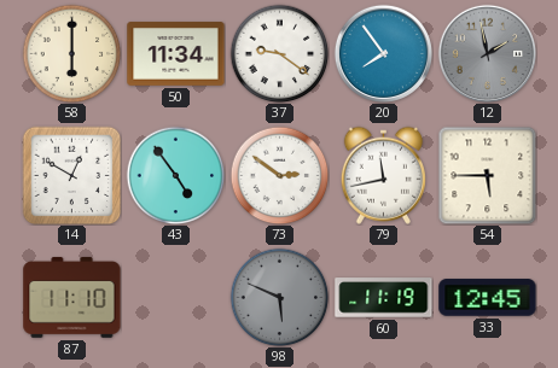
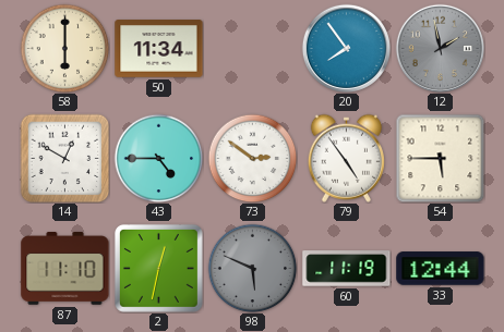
37: 9:21 -> none
43: 4:54 -> 4:45
79: 11:43 -> 4:54
2: none -> 12:32
33: 12:45 -> 12:44
